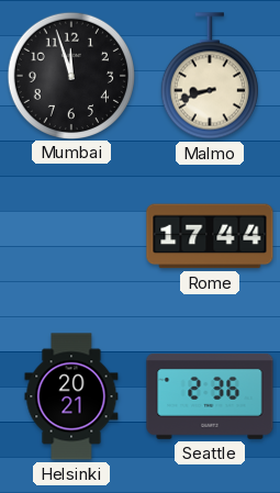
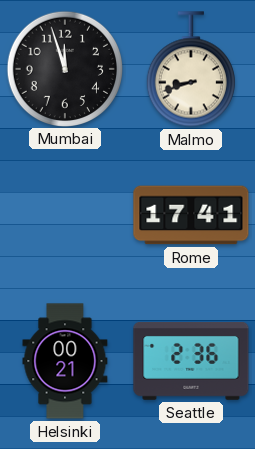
Rome: 17:44 -> 17:41
Helsinki: 20:21 -> 00:21
